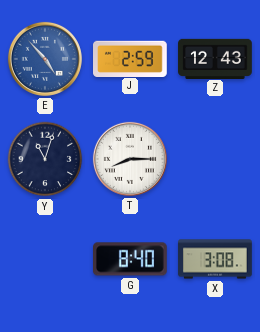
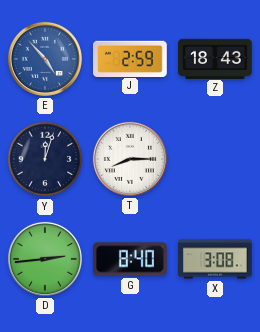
Z: 12:43 -> 18:43
Y: 11:03 -> 12:03
D: none -> 2:44
